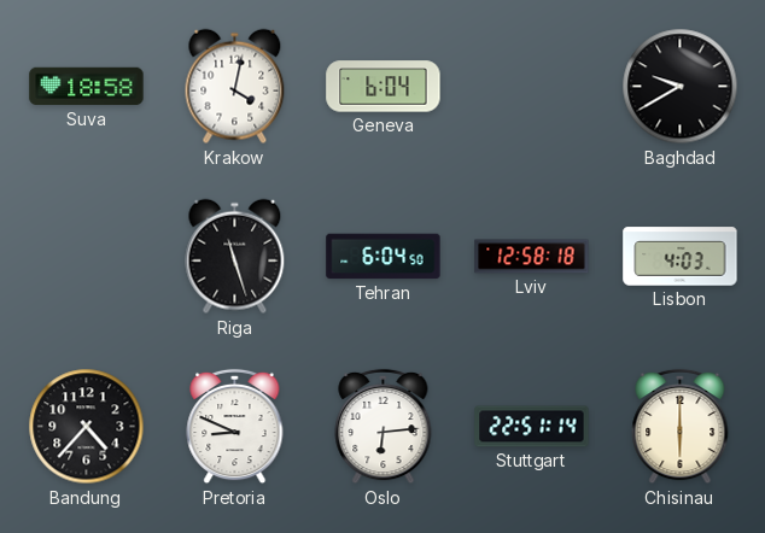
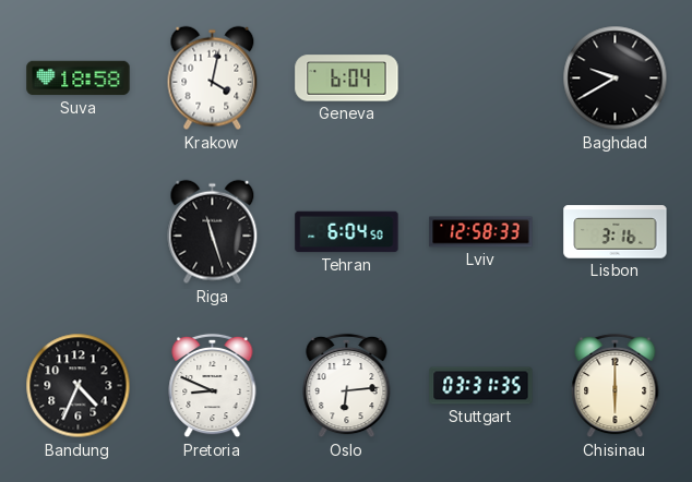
Lviv: 12:58:18 -> 12:58:33
Lisbon: 4:03 -> 3:16
Bandung: 4:37 -> 4:34
Stuttgart: 22:51 -> 03:31
